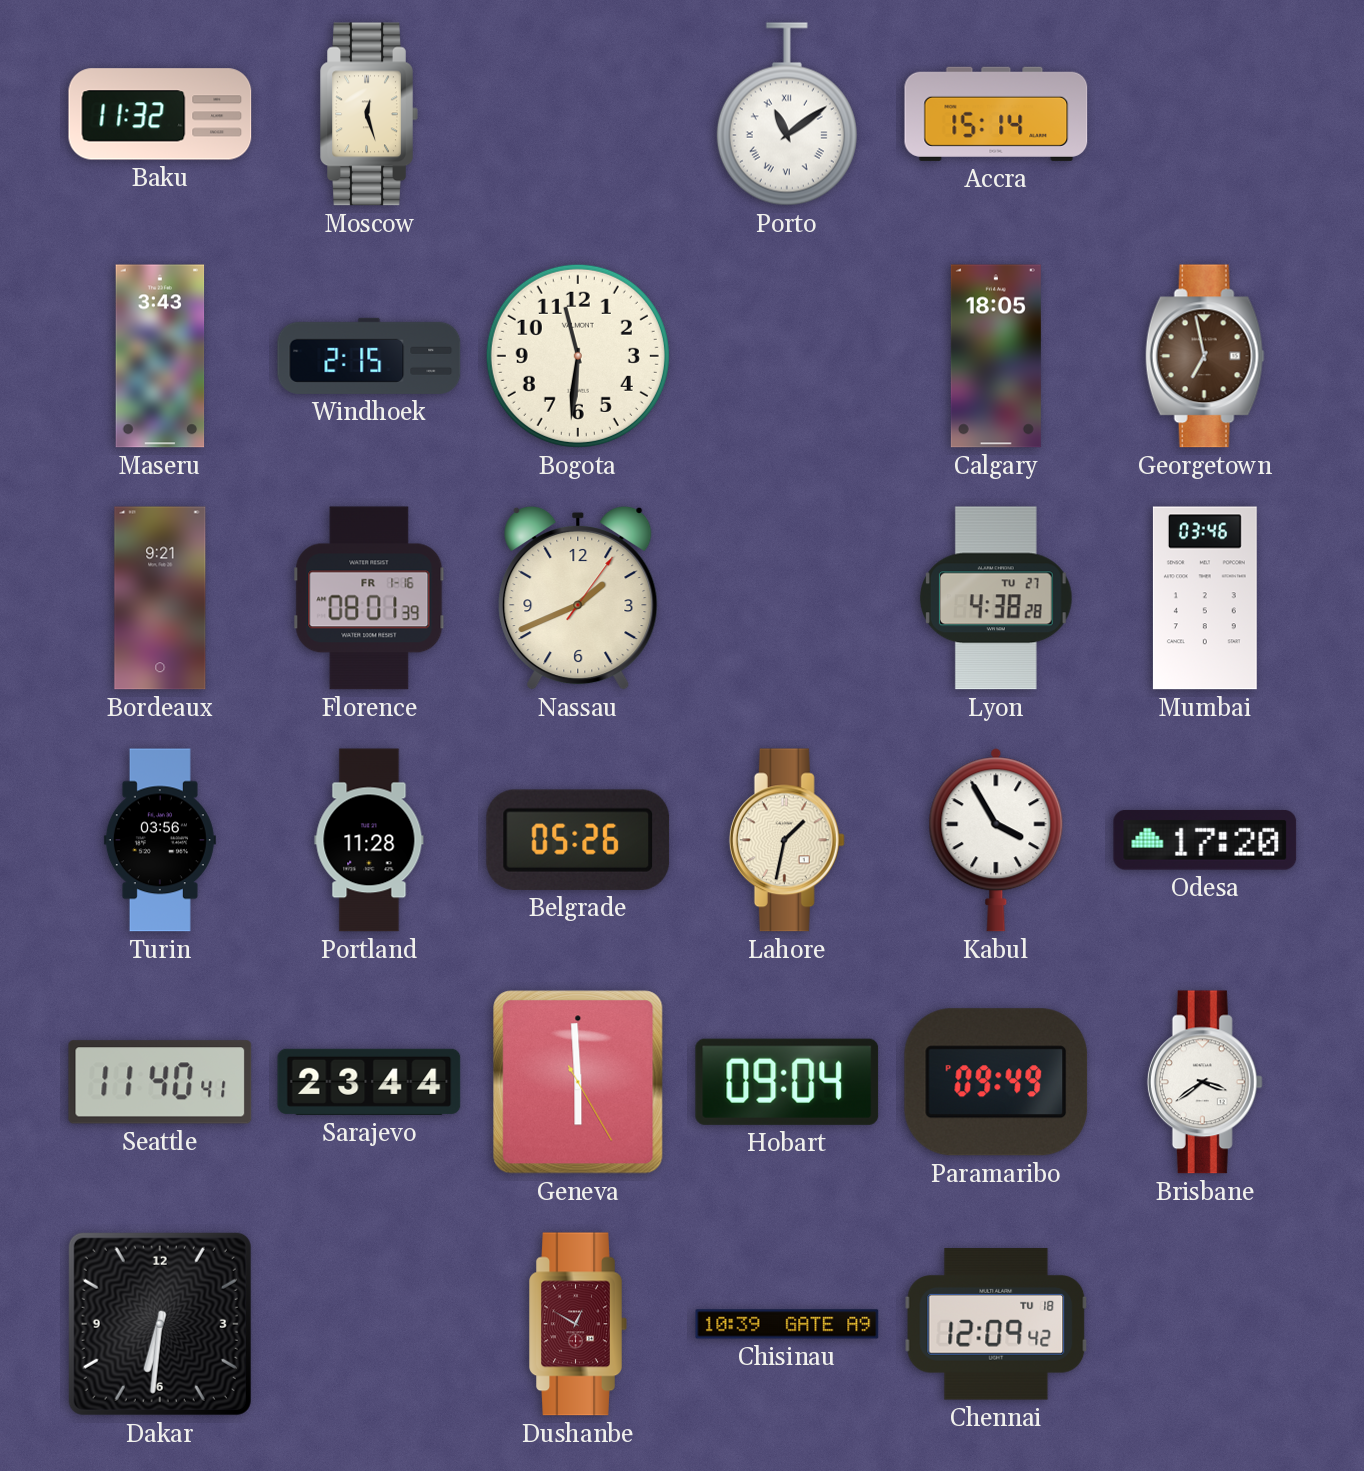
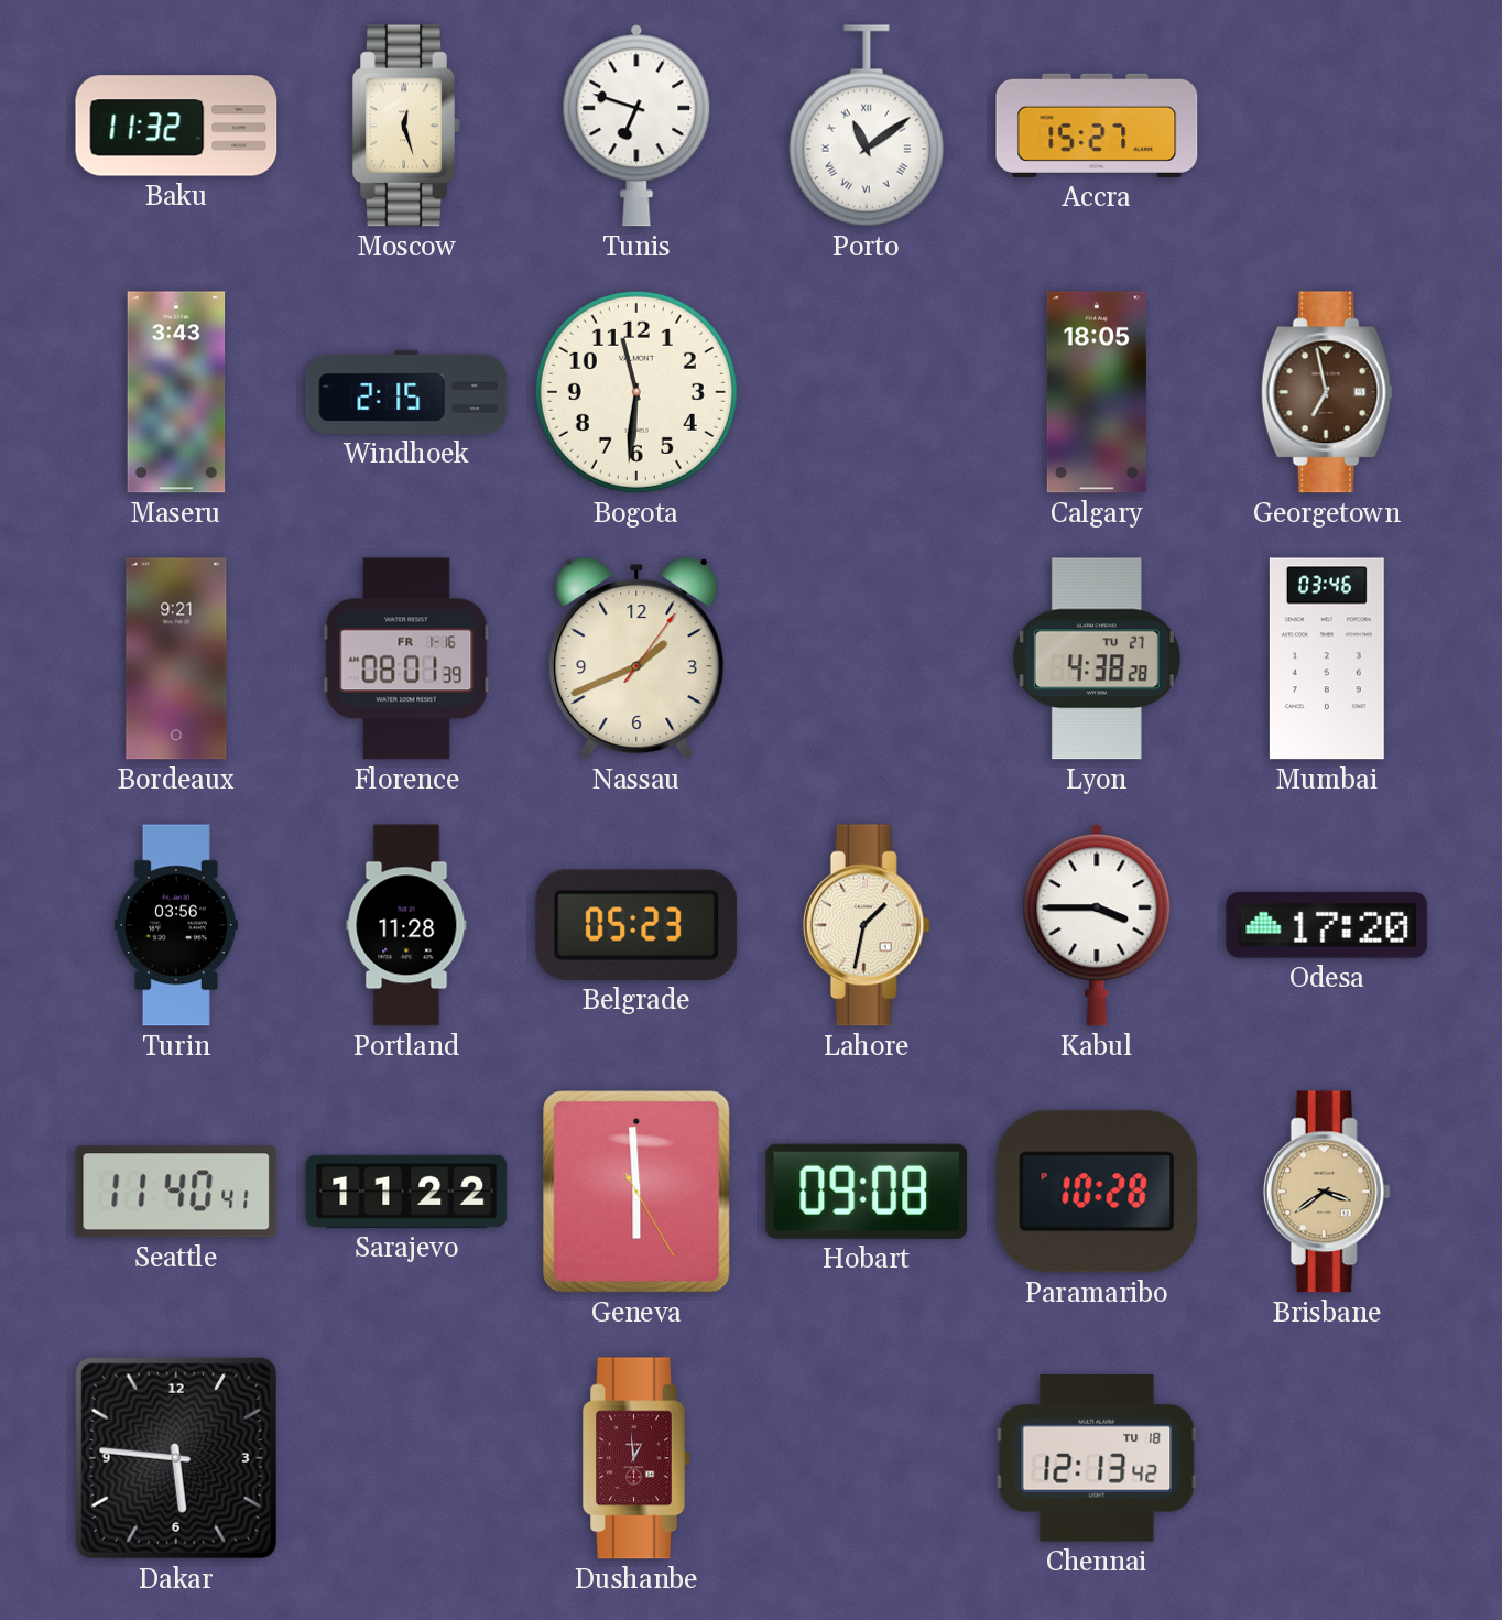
Tunis: none -> 6:48
Accra: 15:14 -> 15:27
Belgrade: 05:26 -> 05:23
Kabul: 3:55 -> 3:45
Sarajevo: 23:44 -> 11:22
Hobart: 09:04 -> 09:08
Paramaribo: 09:49 -> 10:28
Brisbane dial: white -> champagne
Dakar: 6:31 -> 5:46
Dushanbe: 12:50 -> 12:59
Chisinau: 10:39 -> none
Chennai: 12:09 -> 12:13
